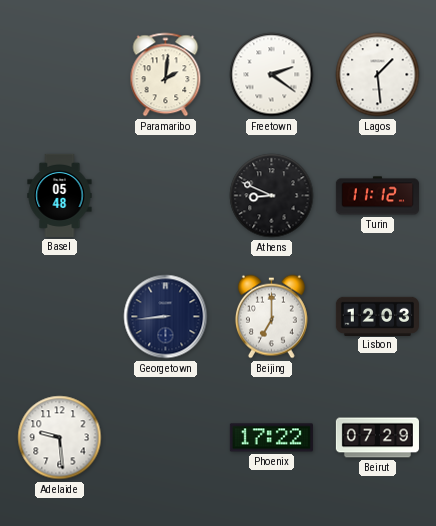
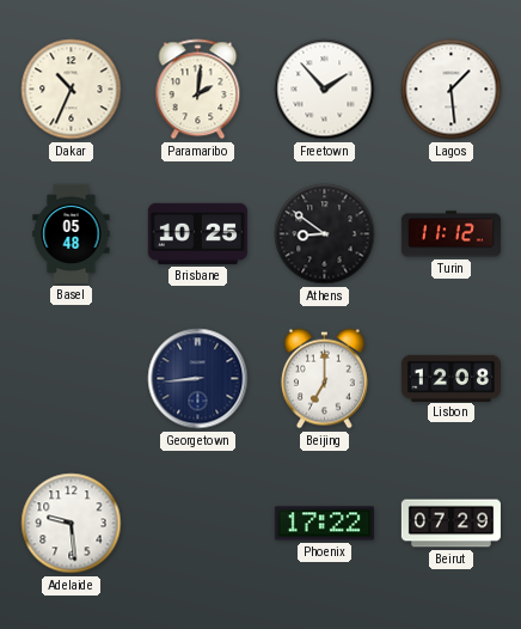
Dakar: none -> 10:34
Freetown: 2:21 -> 1:53
Brisbane: none -> 10:25
Athens: 8:49 -> 8:51
Lisbon: 12:03 -> 12:08
